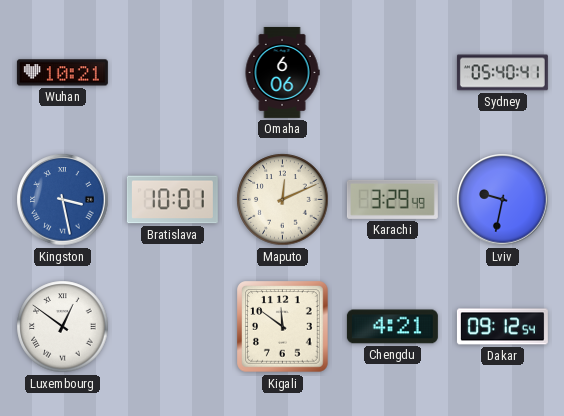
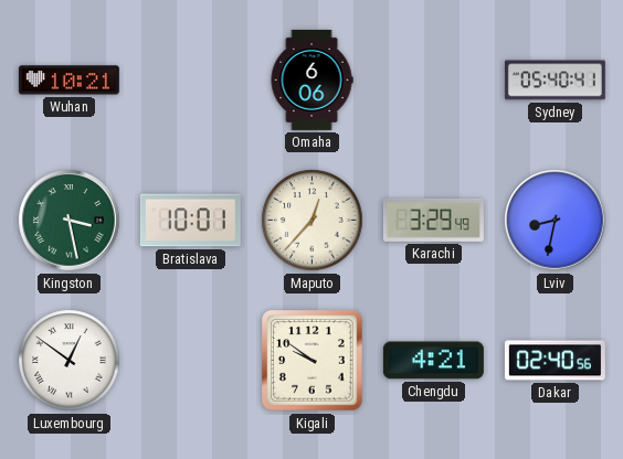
Kingston dial: blue -> green
Maputo: 12:11 -> 12:37
Lviv: 9:32 -> 8:32
Kigali: 11:51 -> 9:51
Dakar: 09:12 -> 02:40
